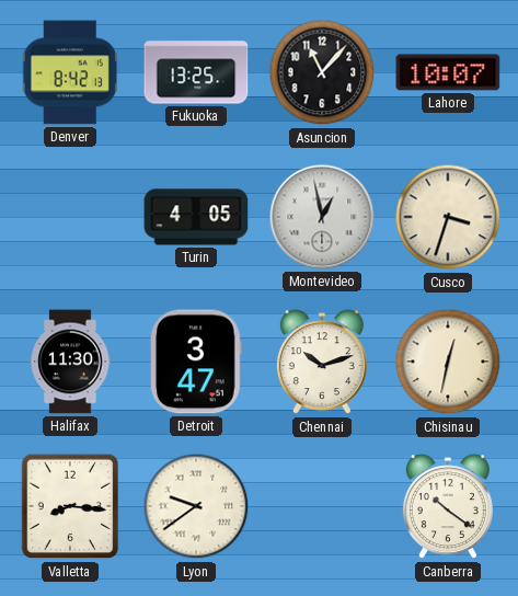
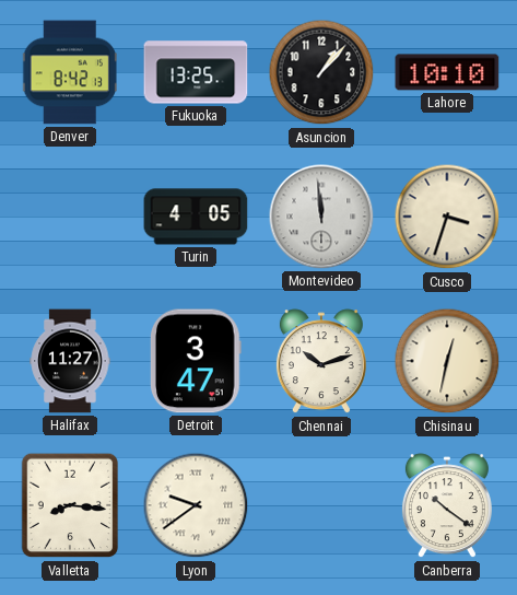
Asuncion: 11:07 -> 1:07
Lahore: 10:07 -> 10:10
Montevideo: 12:58 -> 11:59
Halifax: 11:30 -> 11:27
